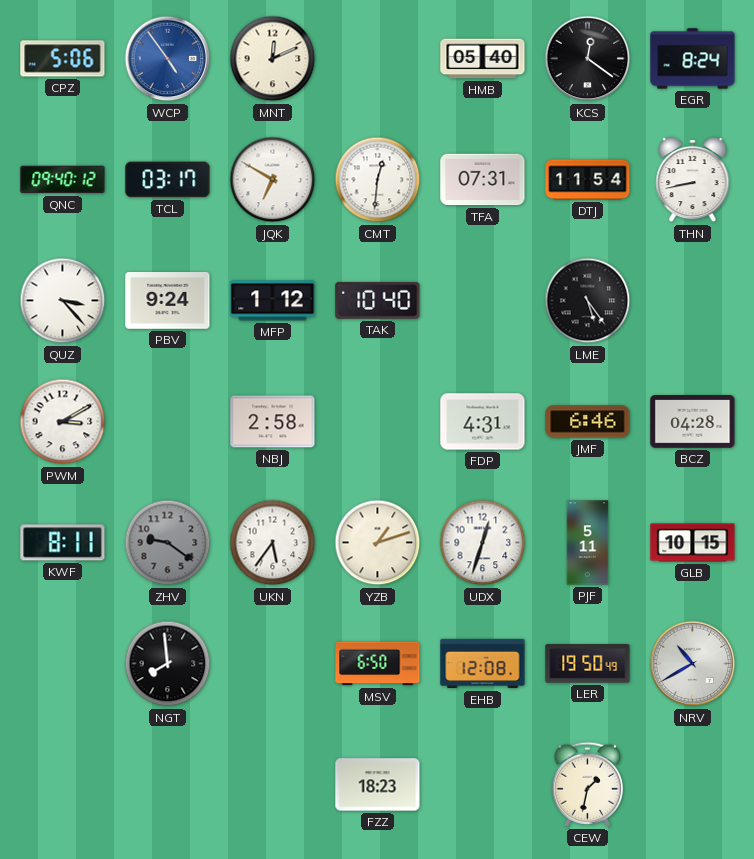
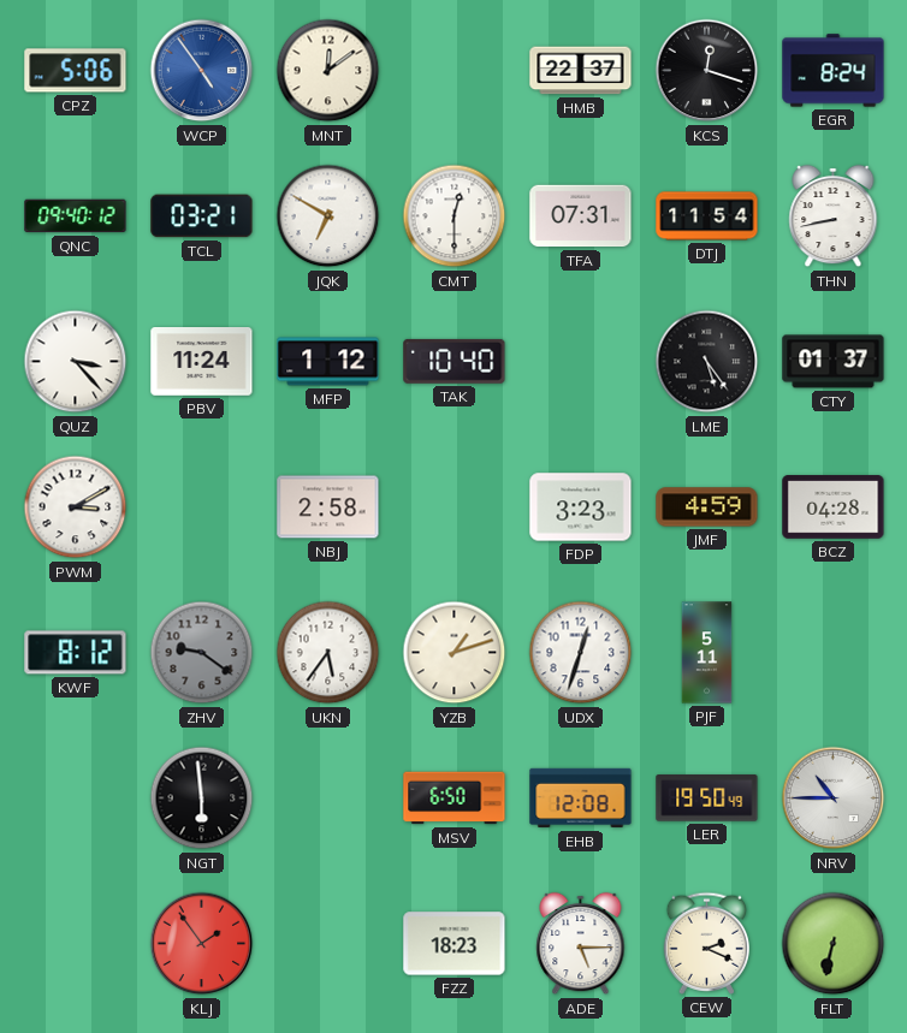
MNT: 12:11 -> 12:09
HMB: 05:40 -> 22:37
KCS: 12:21 -> 12:18
TCL: 03:17 -> 03:21
CMT: 12:31 -> 12:30
PBV: 9:24 -> 11:24
CTY: none -> 01:37
FDP: 4:31 -> 3:23
JMF: 6:46 -> 4:59
KWF: 8:11 -> 8:12
GLB: 10:15 -> none
NGT: 7:59 -> 5:59
NRV: 10:40 -> 10:45
KLJ: none -> 1:54
ADE: none -> 5:15
CEW: 1:32 -> 2:19
FLT: none -> 6:32
